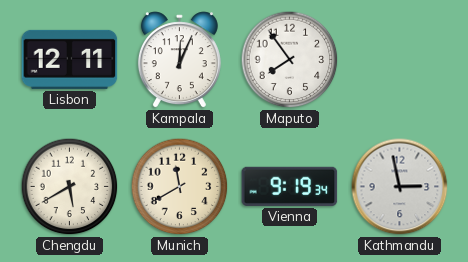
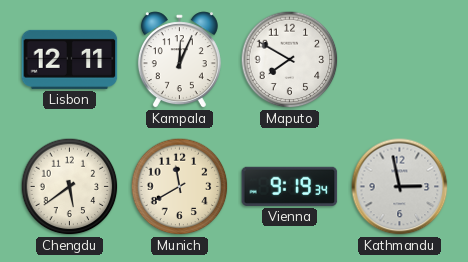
Maputo: 7:54 -> 7:50
Chengdu: 5:40 -> 5:39
